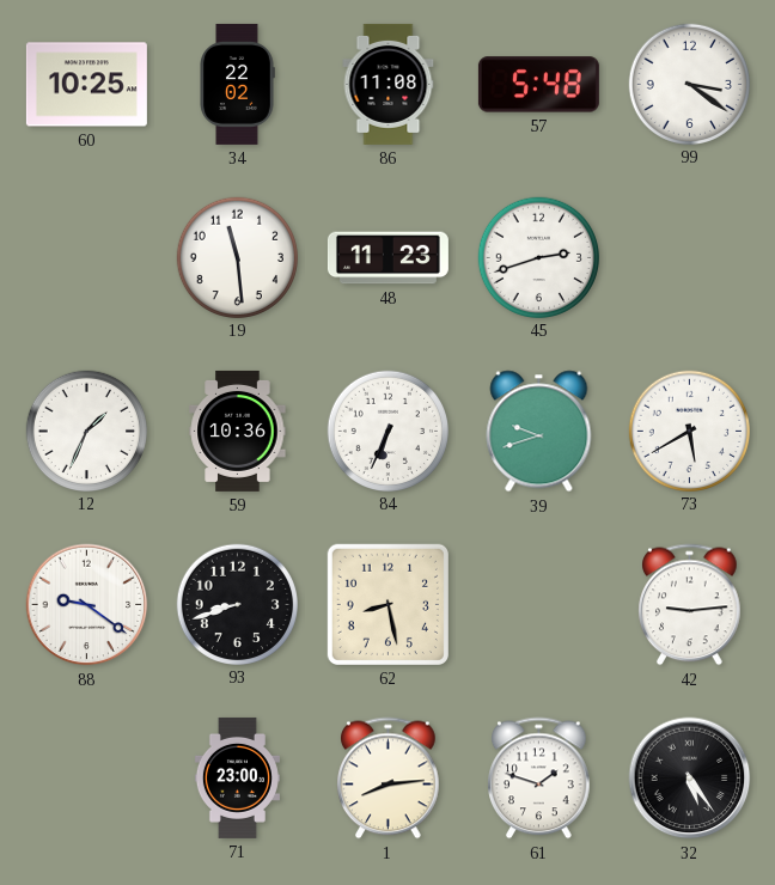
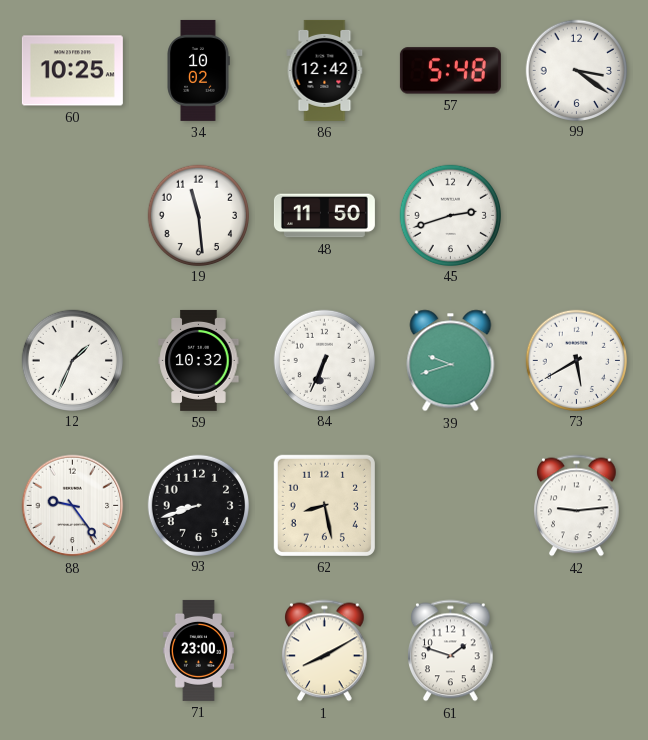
34: 22:02 -> 10:02
86: 11:08 -> 12:42
48: 11:23 -> 11:50
59: 10:36 -> 10:32
88: 9:21 -> 9:24
1: 8:14 -> 8:10
32: 5:24 -> none
